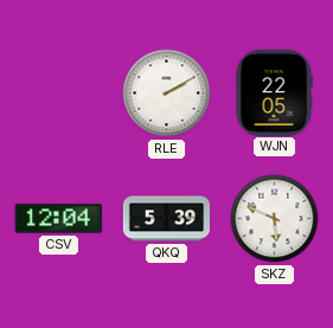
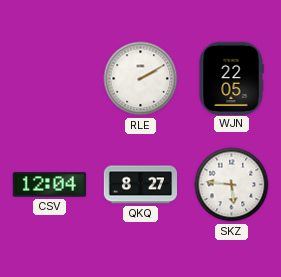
QKQ: 5:39 -> 8:27
SKZ: 5:49 -> 5:46
